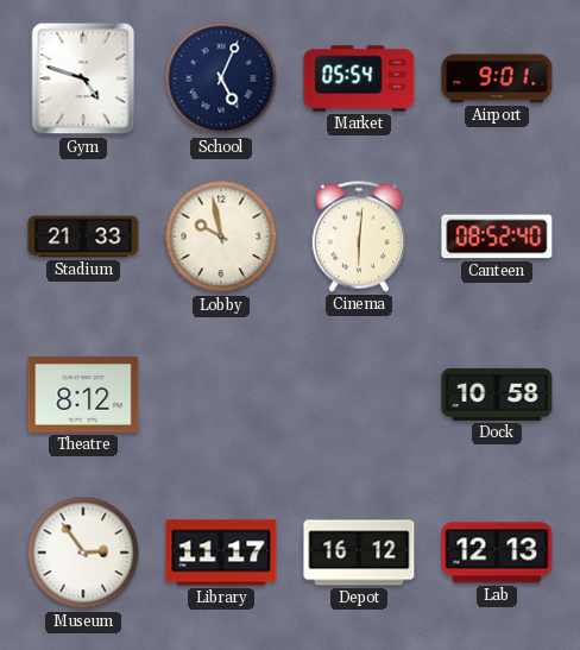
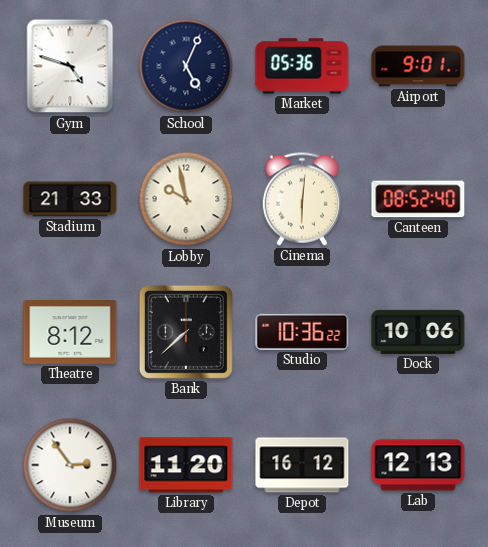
Market: 05:54 -> 05:36
Bank: none -> 7:38
Studio: none -> 10:36
Dock: 10:58 -> 10:06
Library: 11:17 -> 11:20
